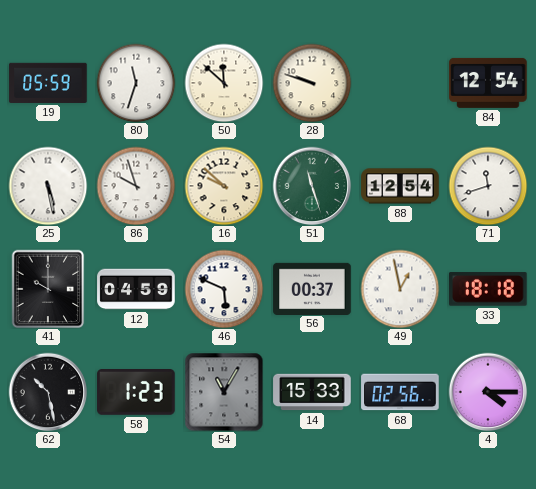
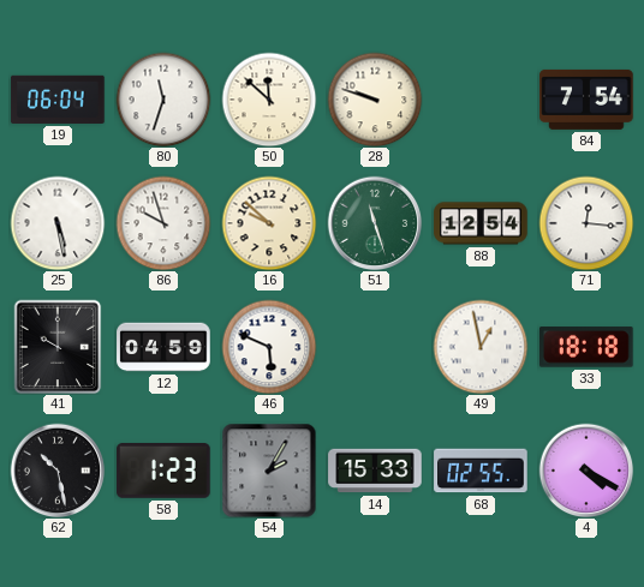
19: 05:59 -> 06:04
84: 12:54 -> 7:54
71: 11:42 -> 12:16
56: 00:37 -> none
54: 11:05 -> 2:05
68: 02:56 -> 02:55
4: 4:15 -> 4:20
